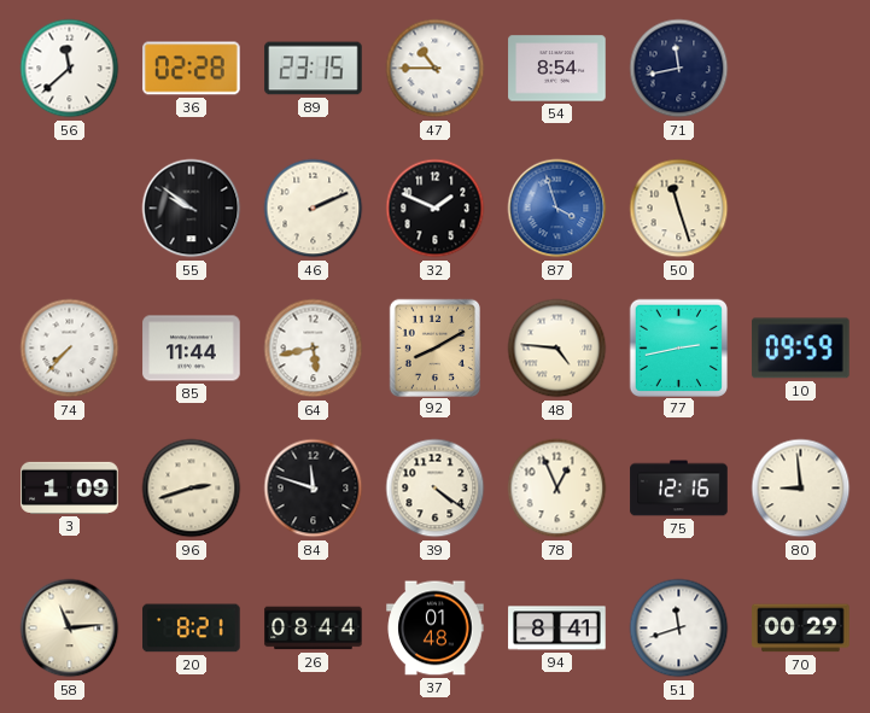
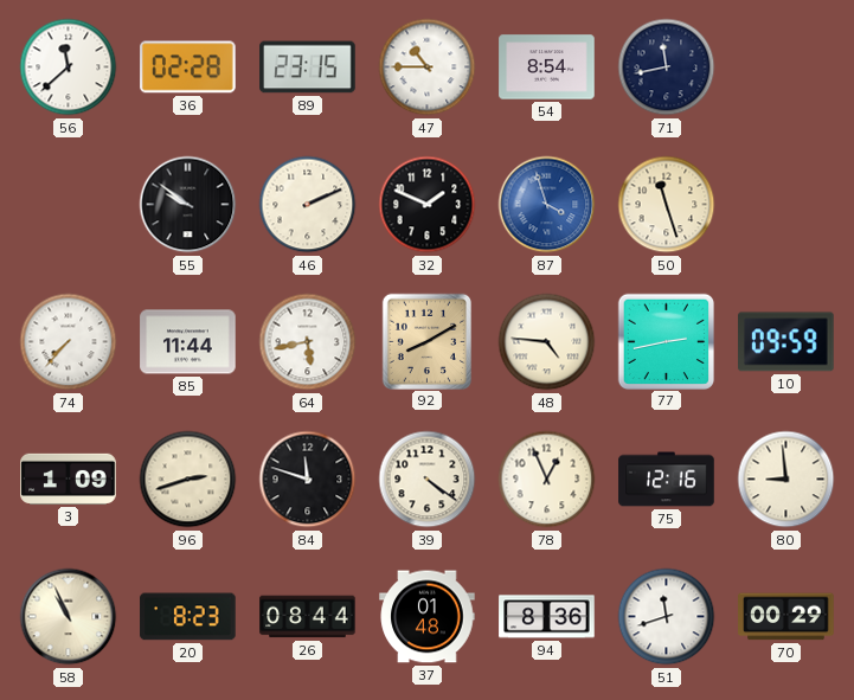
58: 11:14 -> 10:56
20: 8:21 -> 8:23
94: 8:41 -> 8:36
